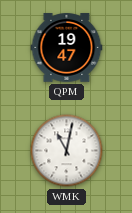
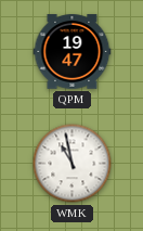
WMK: 11:02 -> 10:58
